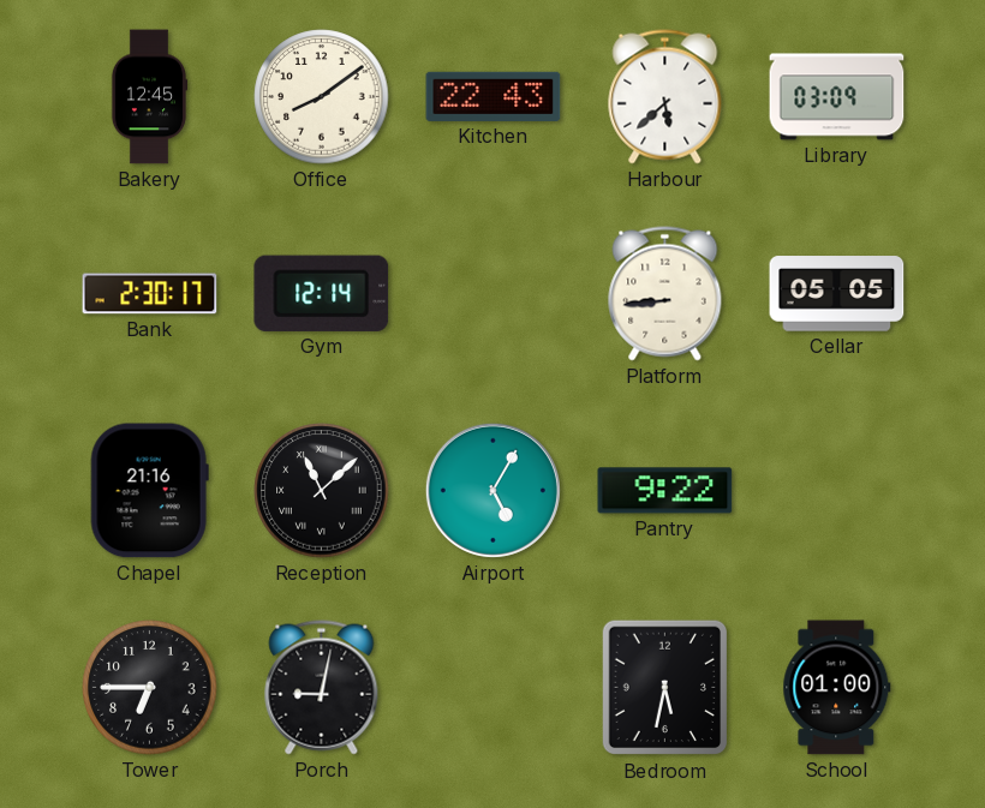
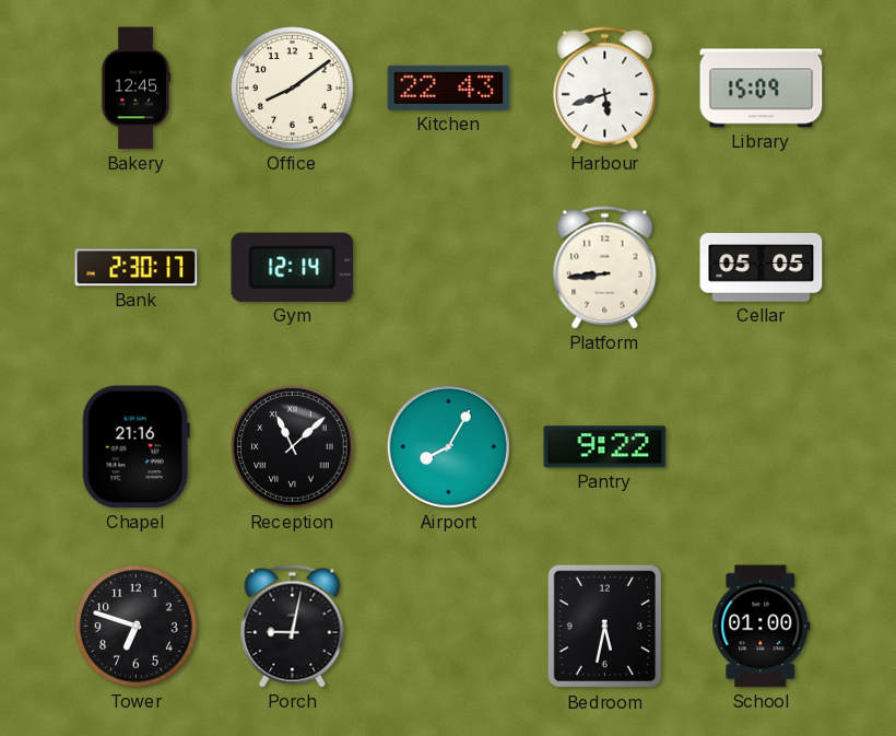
Harbour: 5:38 -> 5:42
Library: 03:09 -> 15:09
Airport: 5:05 -> 8:05
Tower: 6:45 -> 6:48
